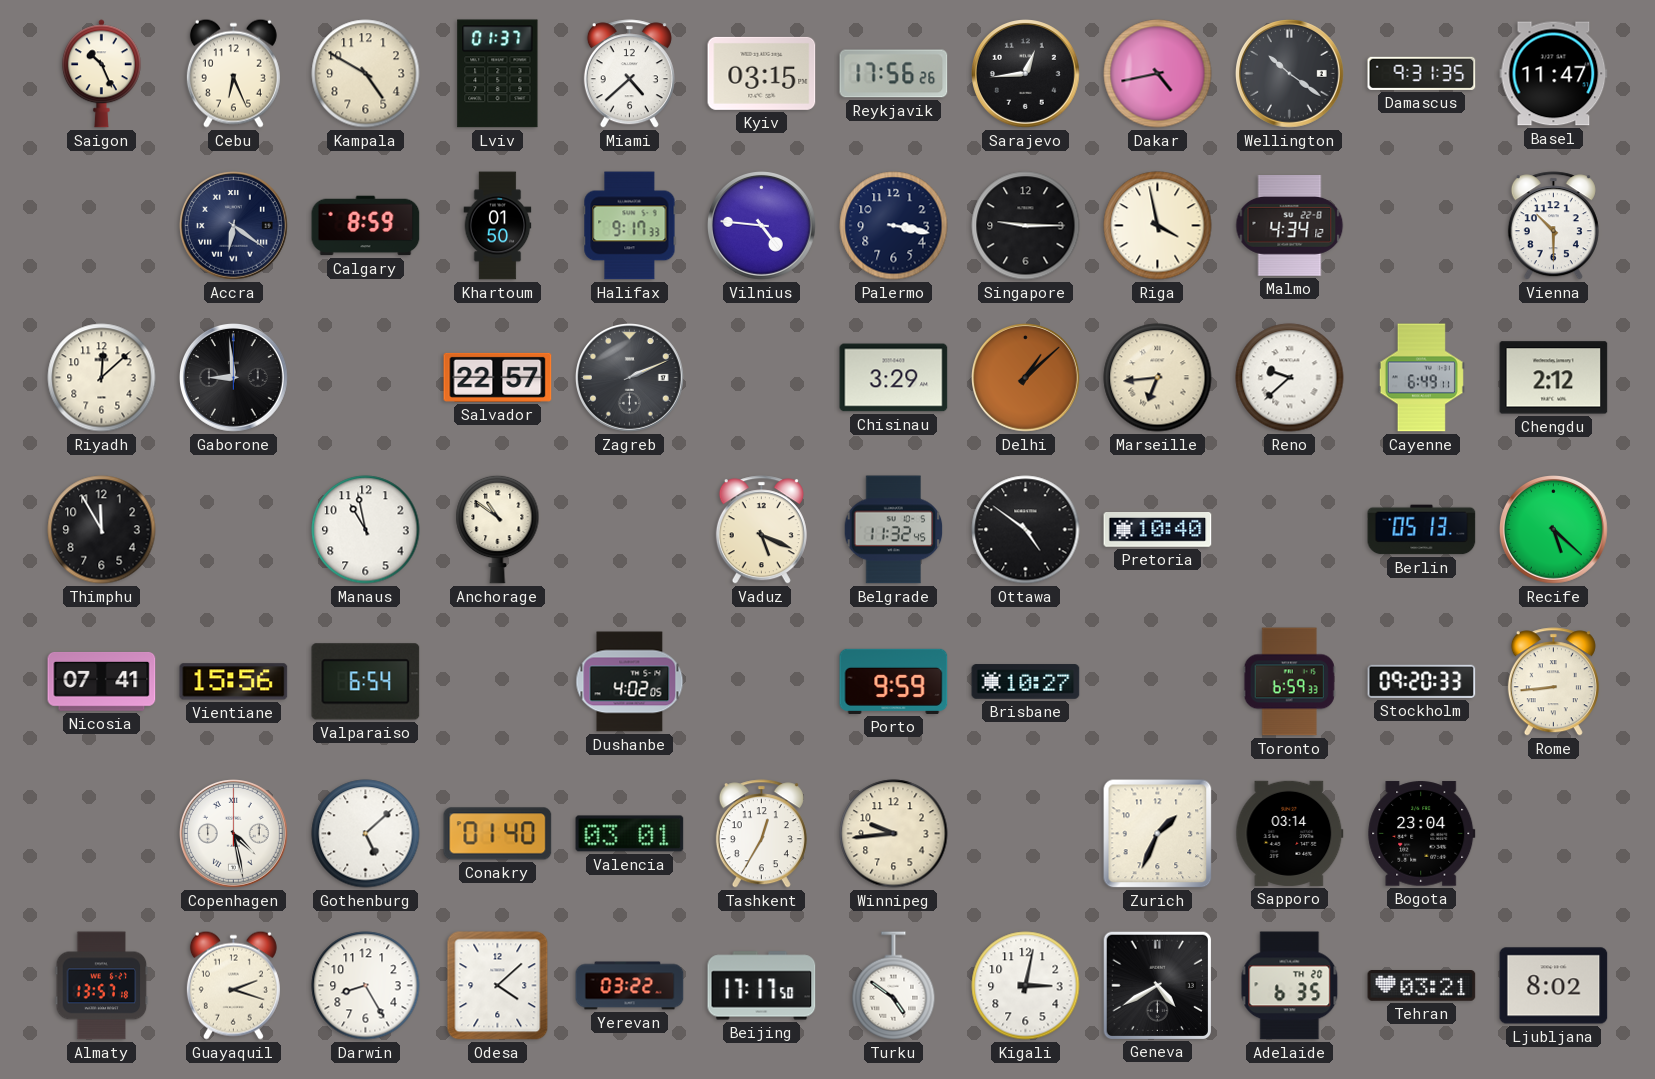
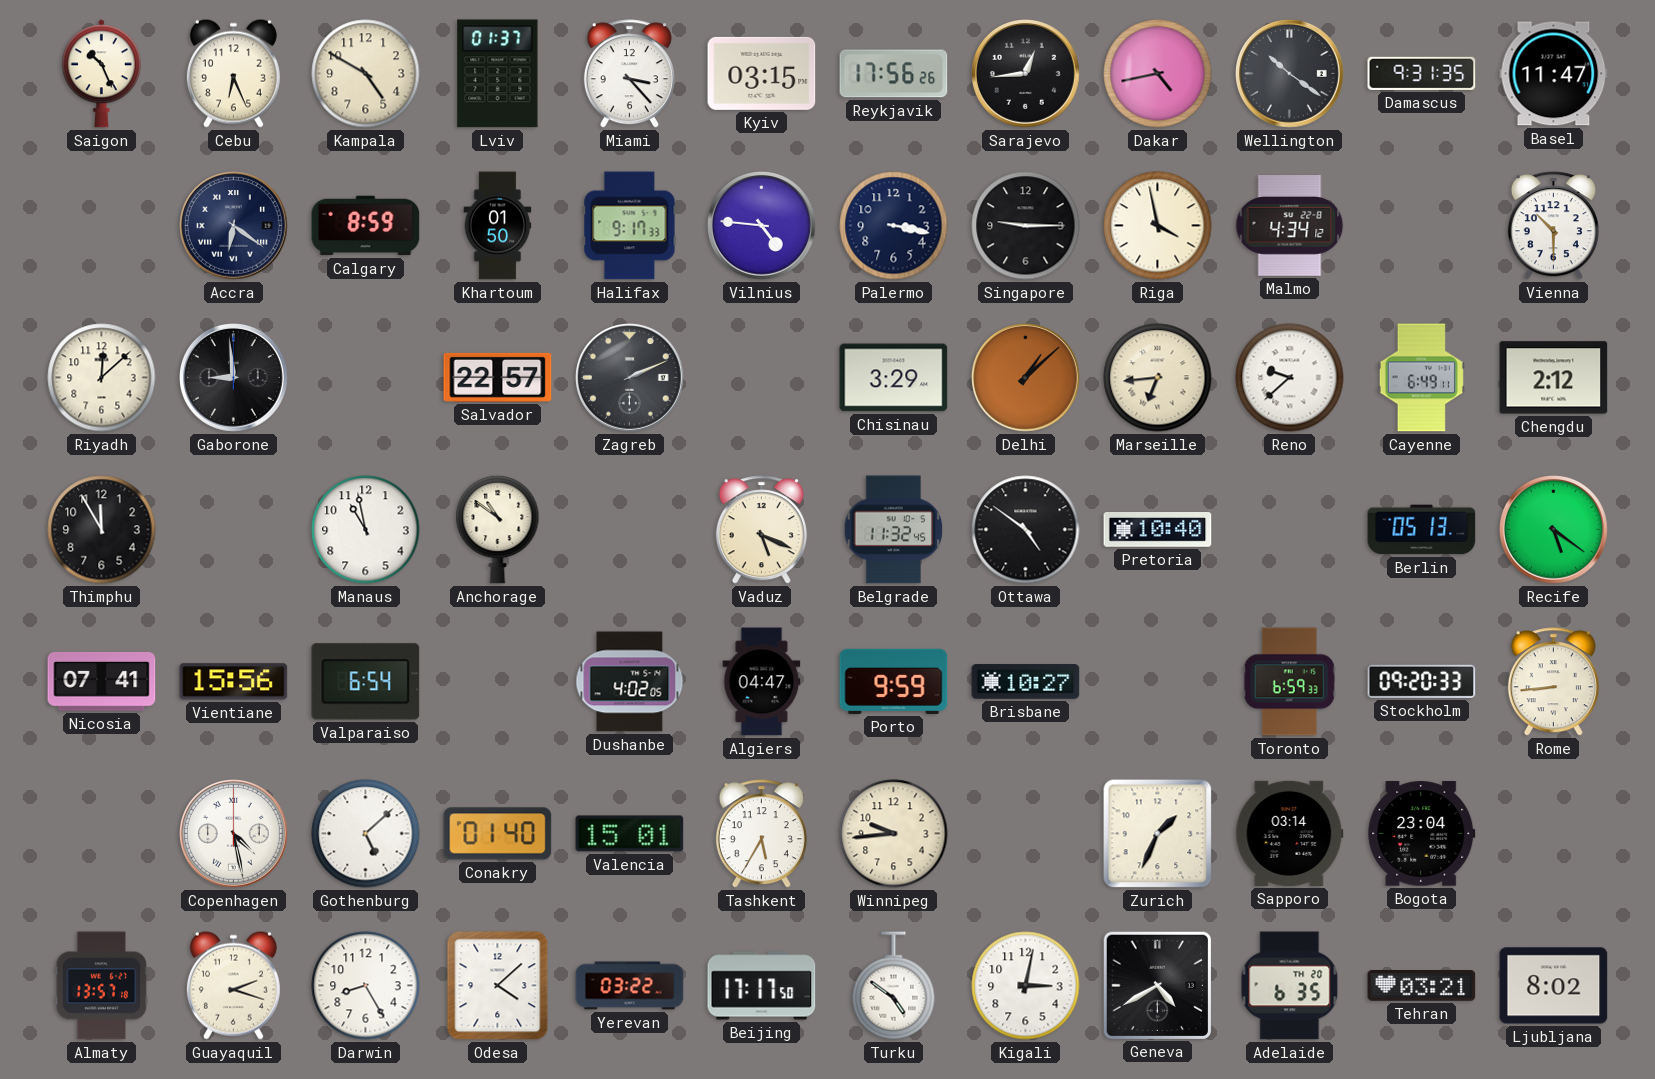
Miami: 4:38 -> 3:23
Recife: 5:22 -> 5:21
Algiers: none -> 04:47
Valencia: 03:01 -> 15:01
Tashkent: 12:35 -> 5:35
